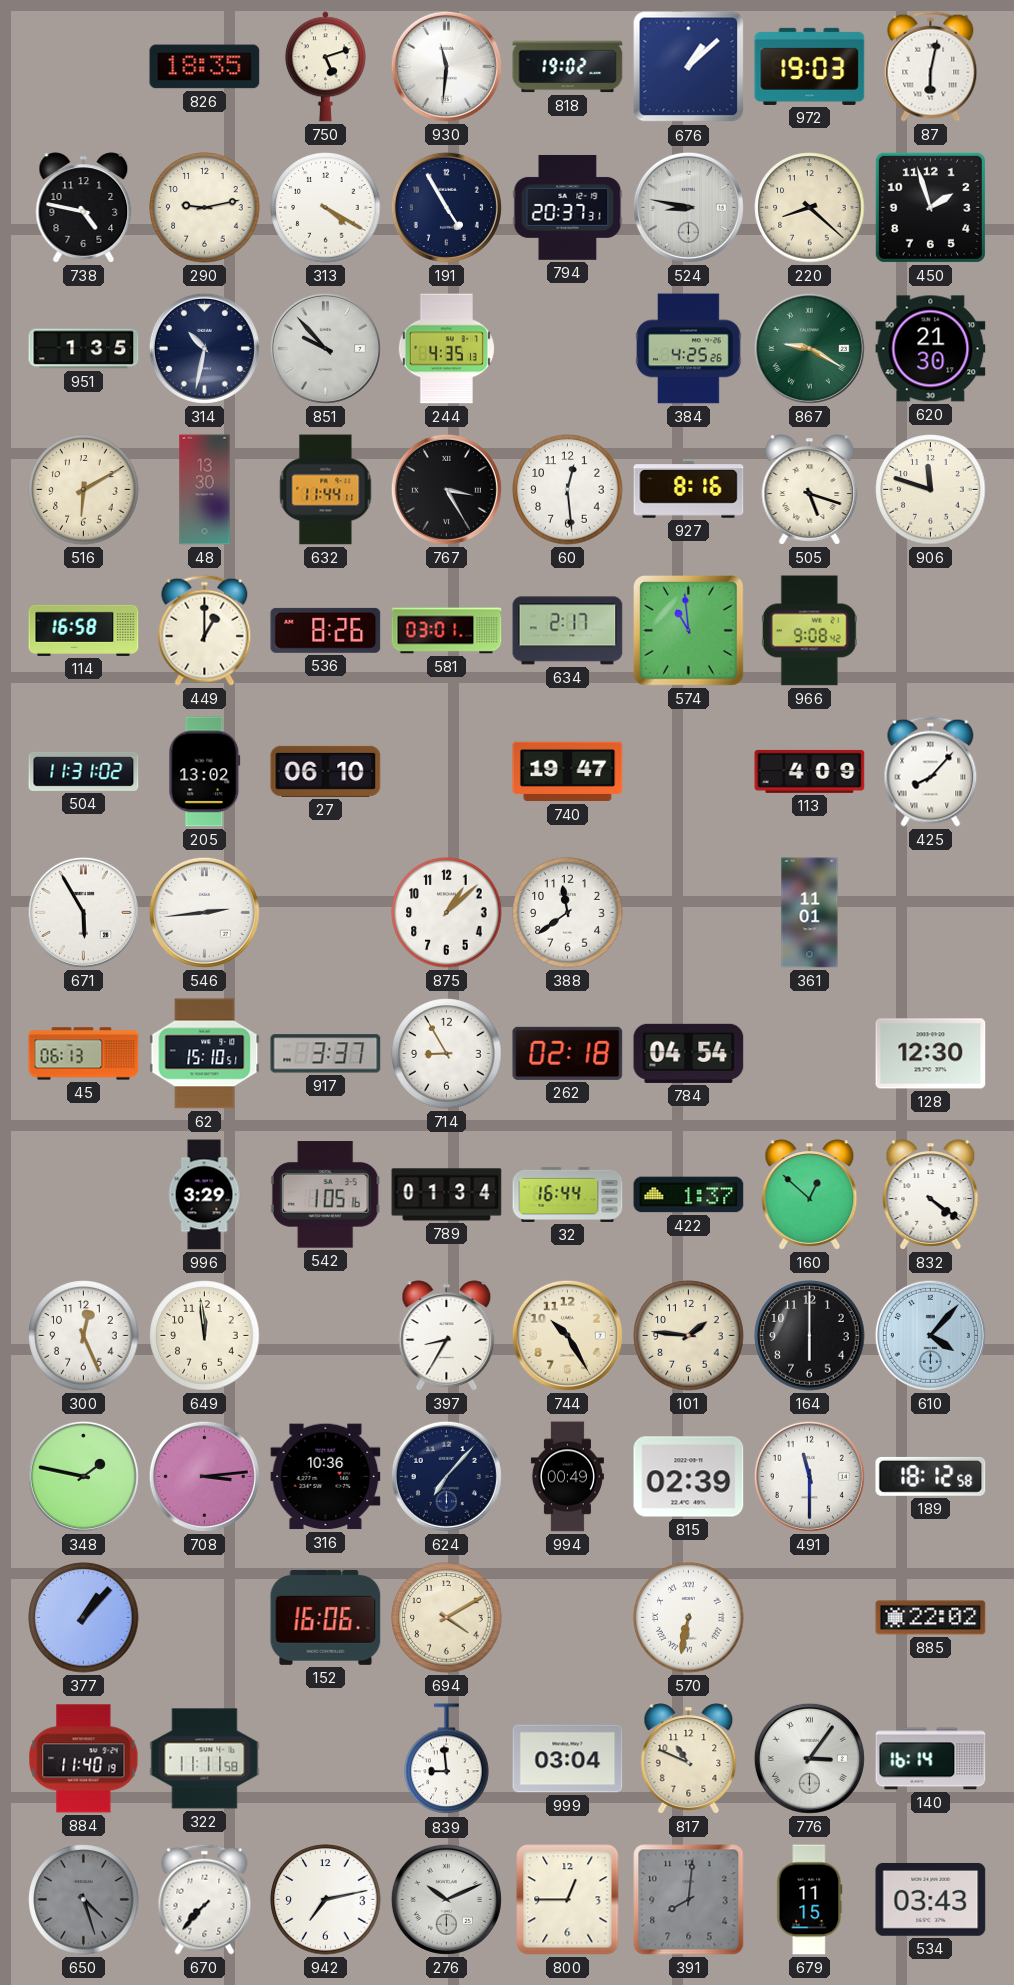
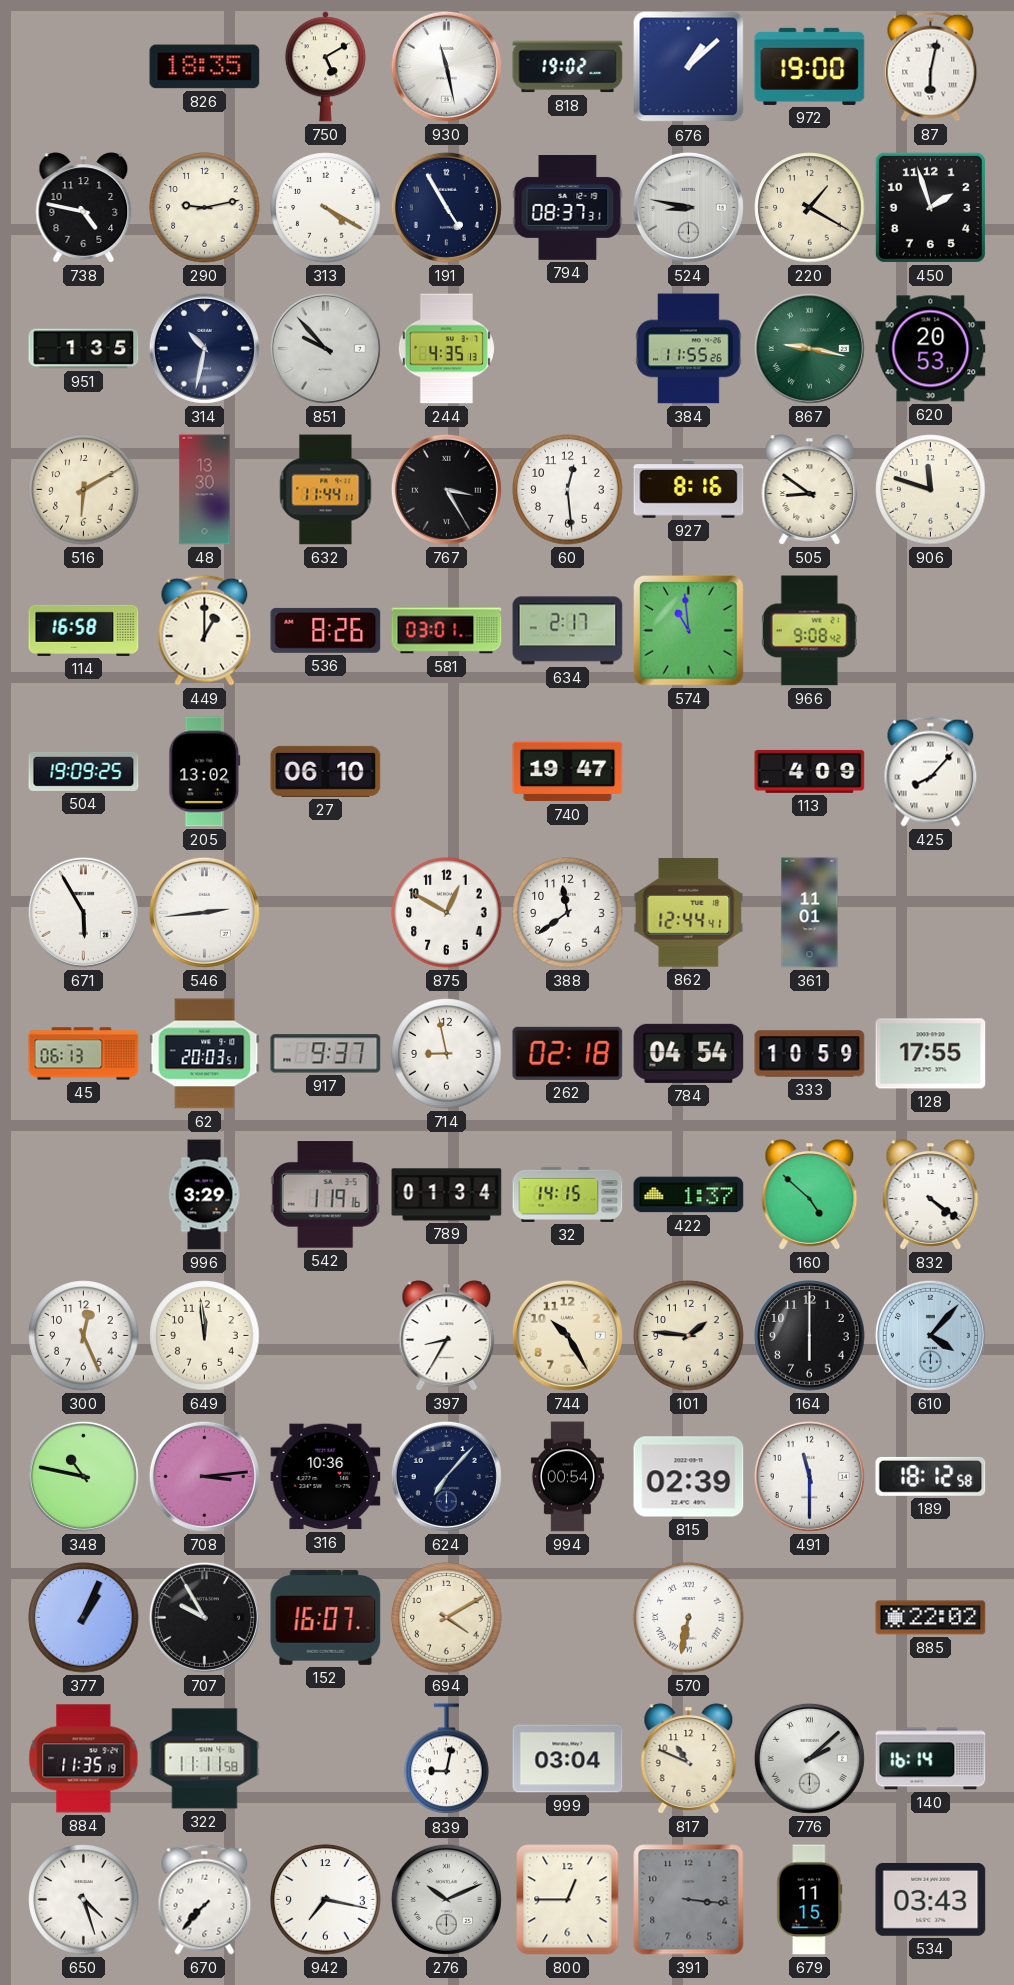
750: 5:12 -> 5:10
930: 11:31 -> 11:28
972: 19:03 -> 19:00
794: 20:37 -> 08:37
220: 8:22 -> 1:20
384: 4:25 -> 11:55
867: 9:20 -> 9:17
620: 21:30 -> 20:53
505: 5:18 -> 8:51
504: 11:31 -> 19:09
875: 1:08 -> 12:50
862: none -> 12:44
62: 15:10 -> 20:03
917: 3:37 -> 9:37
714: 8:55 -> 8:58
333: none -> 10:59
128: 12:30 -> 17:55
542: 1:05 -> 1:19
32: 16:44 -> 14:15
160: 12:52 -> 4:52
348: 1:47 -> 10:47
994: 00:49 -> 00:54
377: 1:07 -> 1:04
707: none -> 9:55
152: 16:06 -> 16:07
884: 11:40 -> 11:35
839: 8:59 -> 9:02
776: 3:06 -> 2:08
650 dial: grey -> white
942: 7:13 -> 7:17
391: 8:01 -> 3:16
